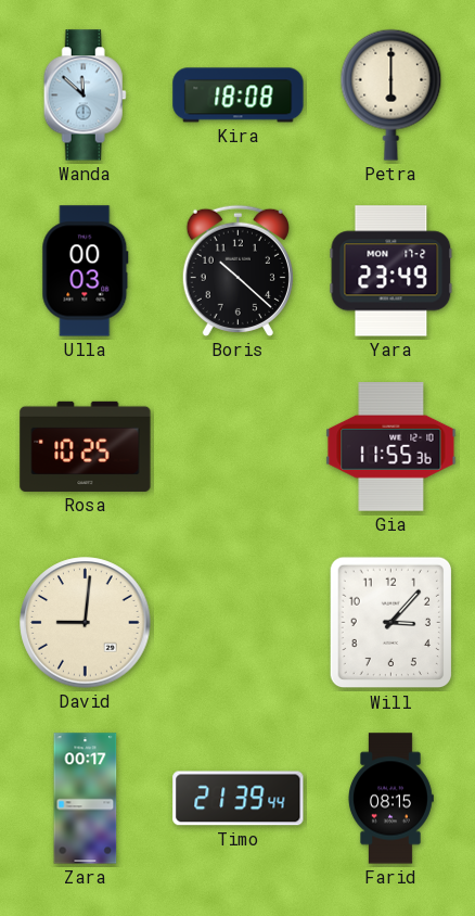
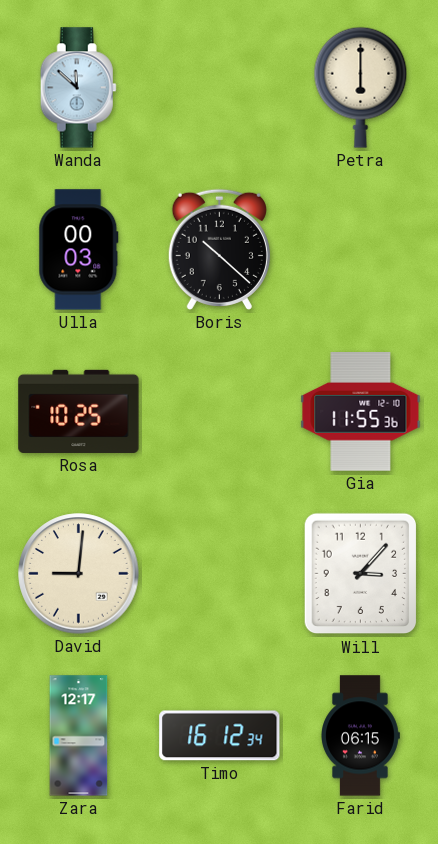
Kira: 18:08 -> none
Yara: 23:49 -> none
Zara: 00:17 -> 12:17
Timo: 21:39 -> 16:12
Farid: 08:15 -> 06:15
